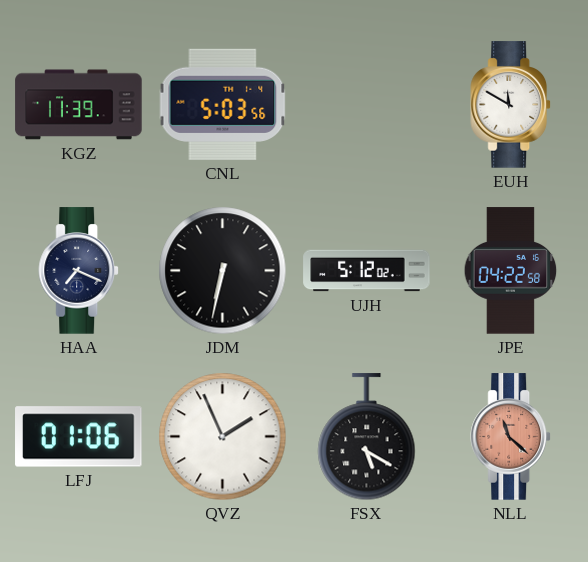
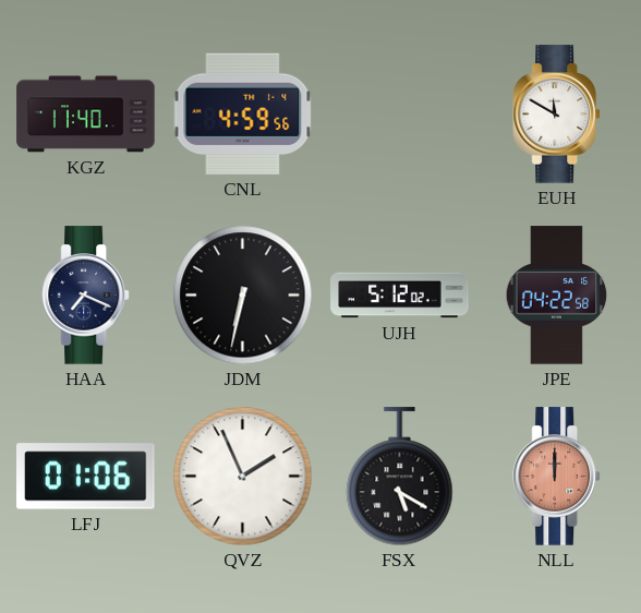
KGZ: 11:39 -> 11:40
CNL: 5:03 -> 4:59
NLL: 11:22 -> 12:00
